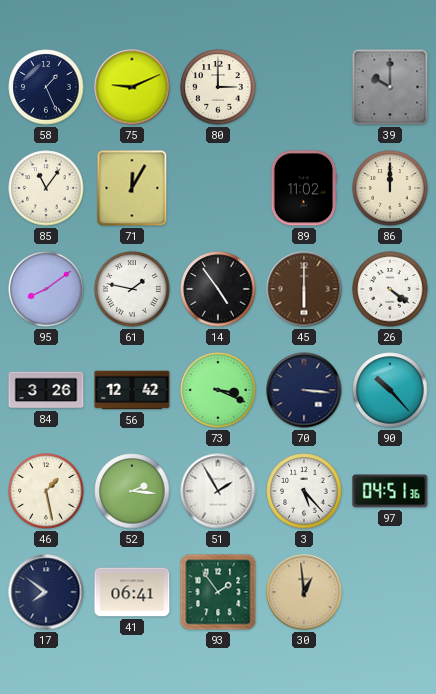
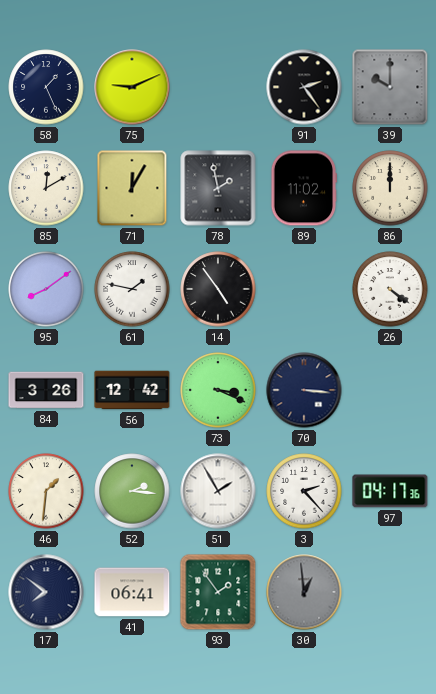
80: 3:00 -> none
91: none -> 2:24
85: 11:06 -> 12:10
78: none -> 1:58
45: 6:00 -> none
90: 10:23 -> none
46: 1:28 -> 1:31
3: 5:23 -> 2:23
97: 04:51 -> 04:17
30 dial: champagne -> grey
